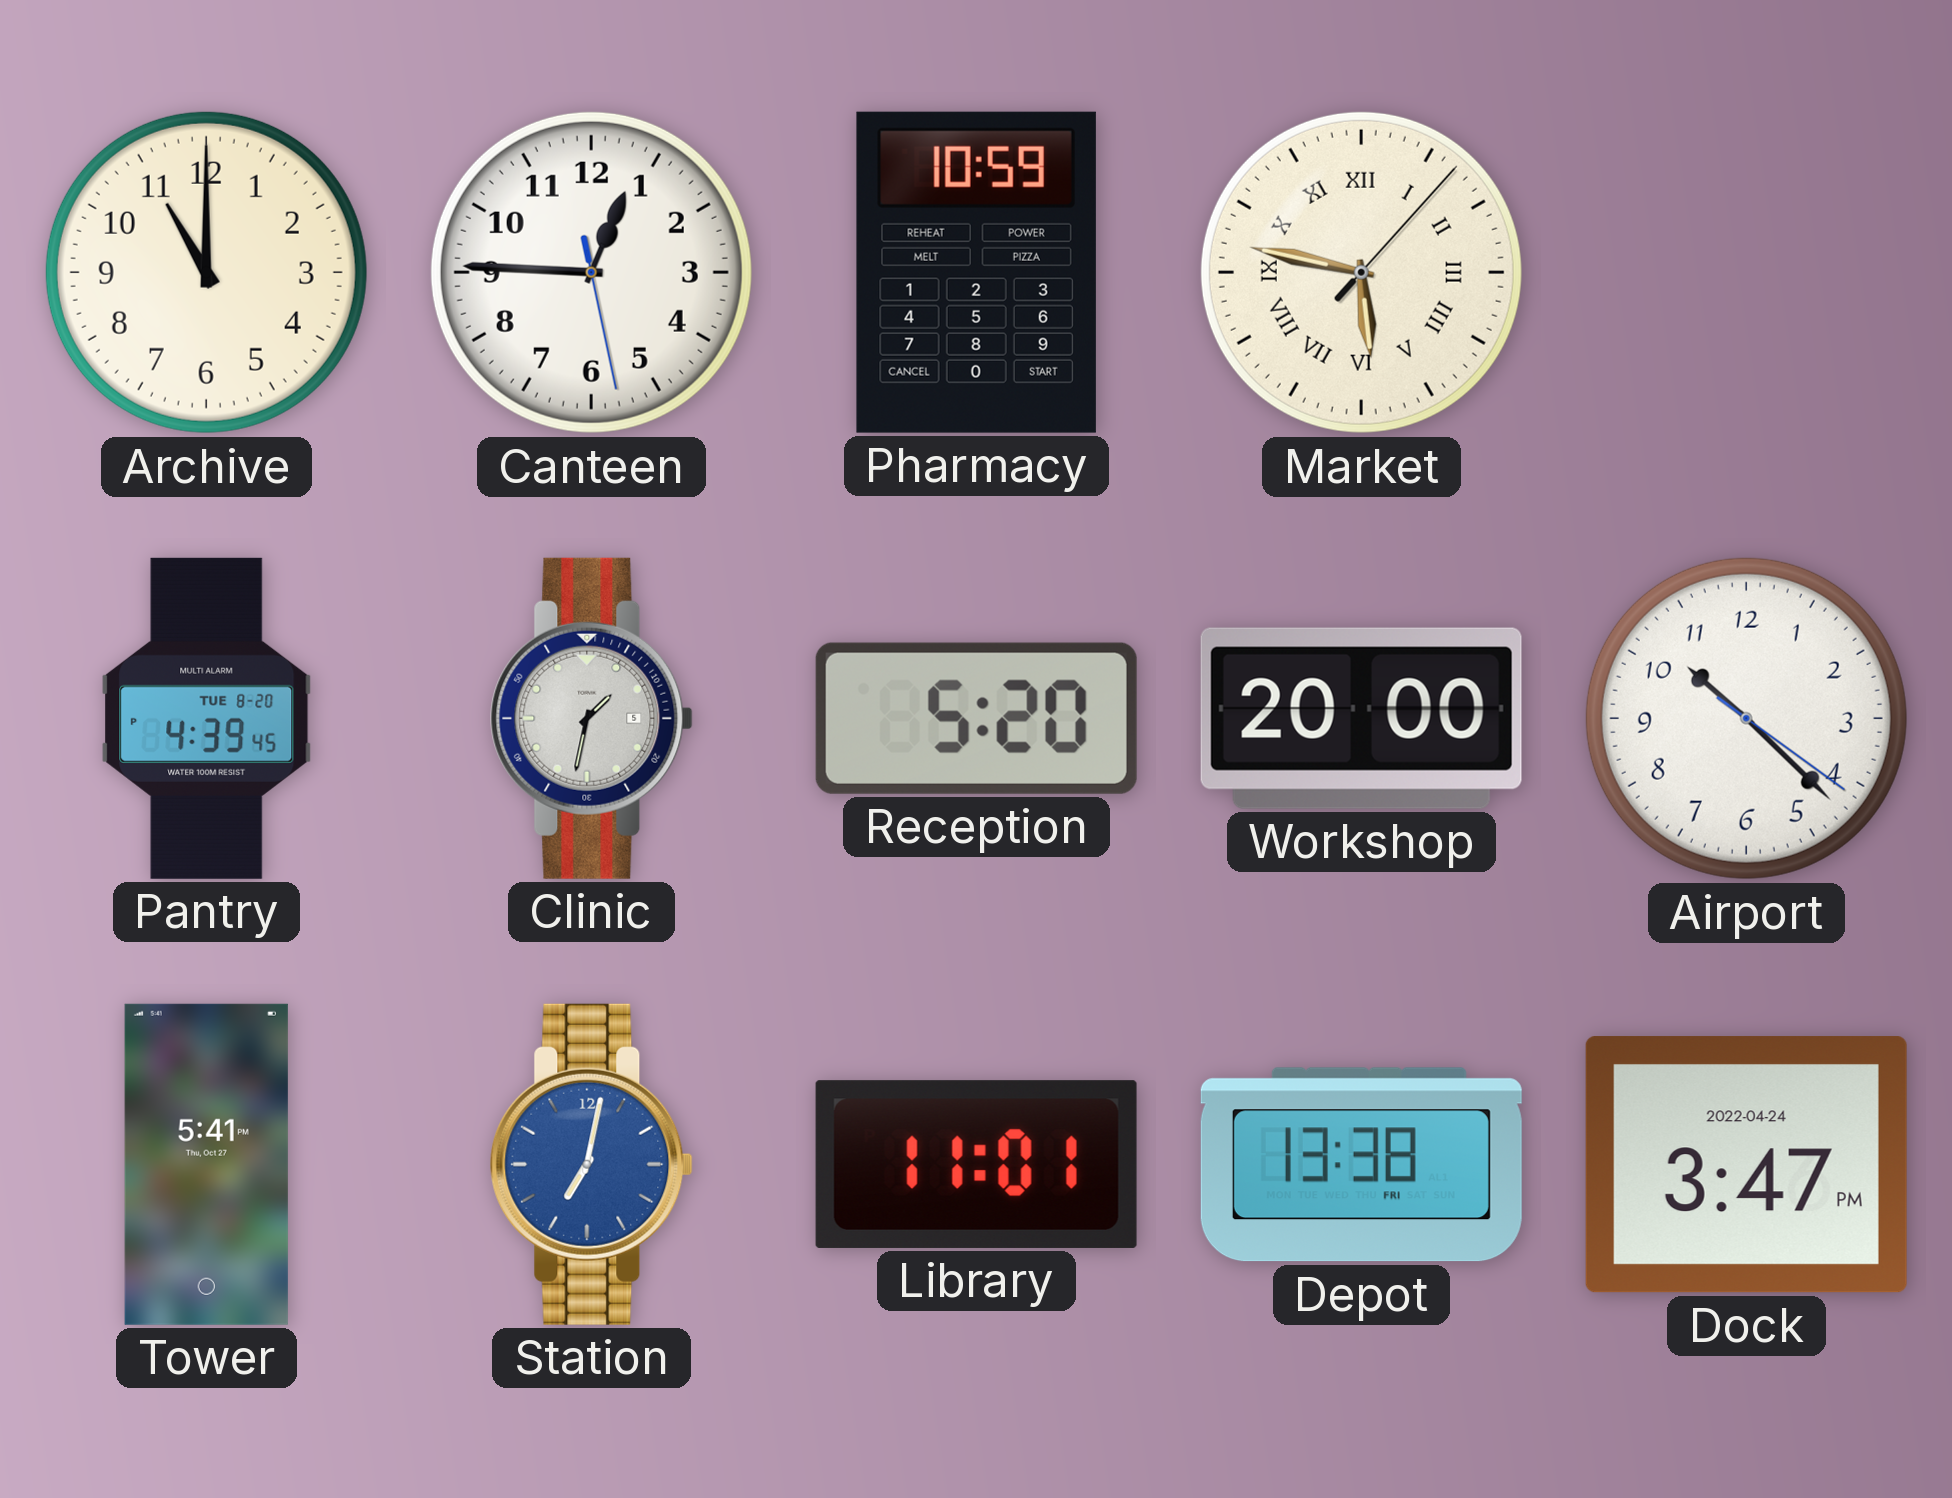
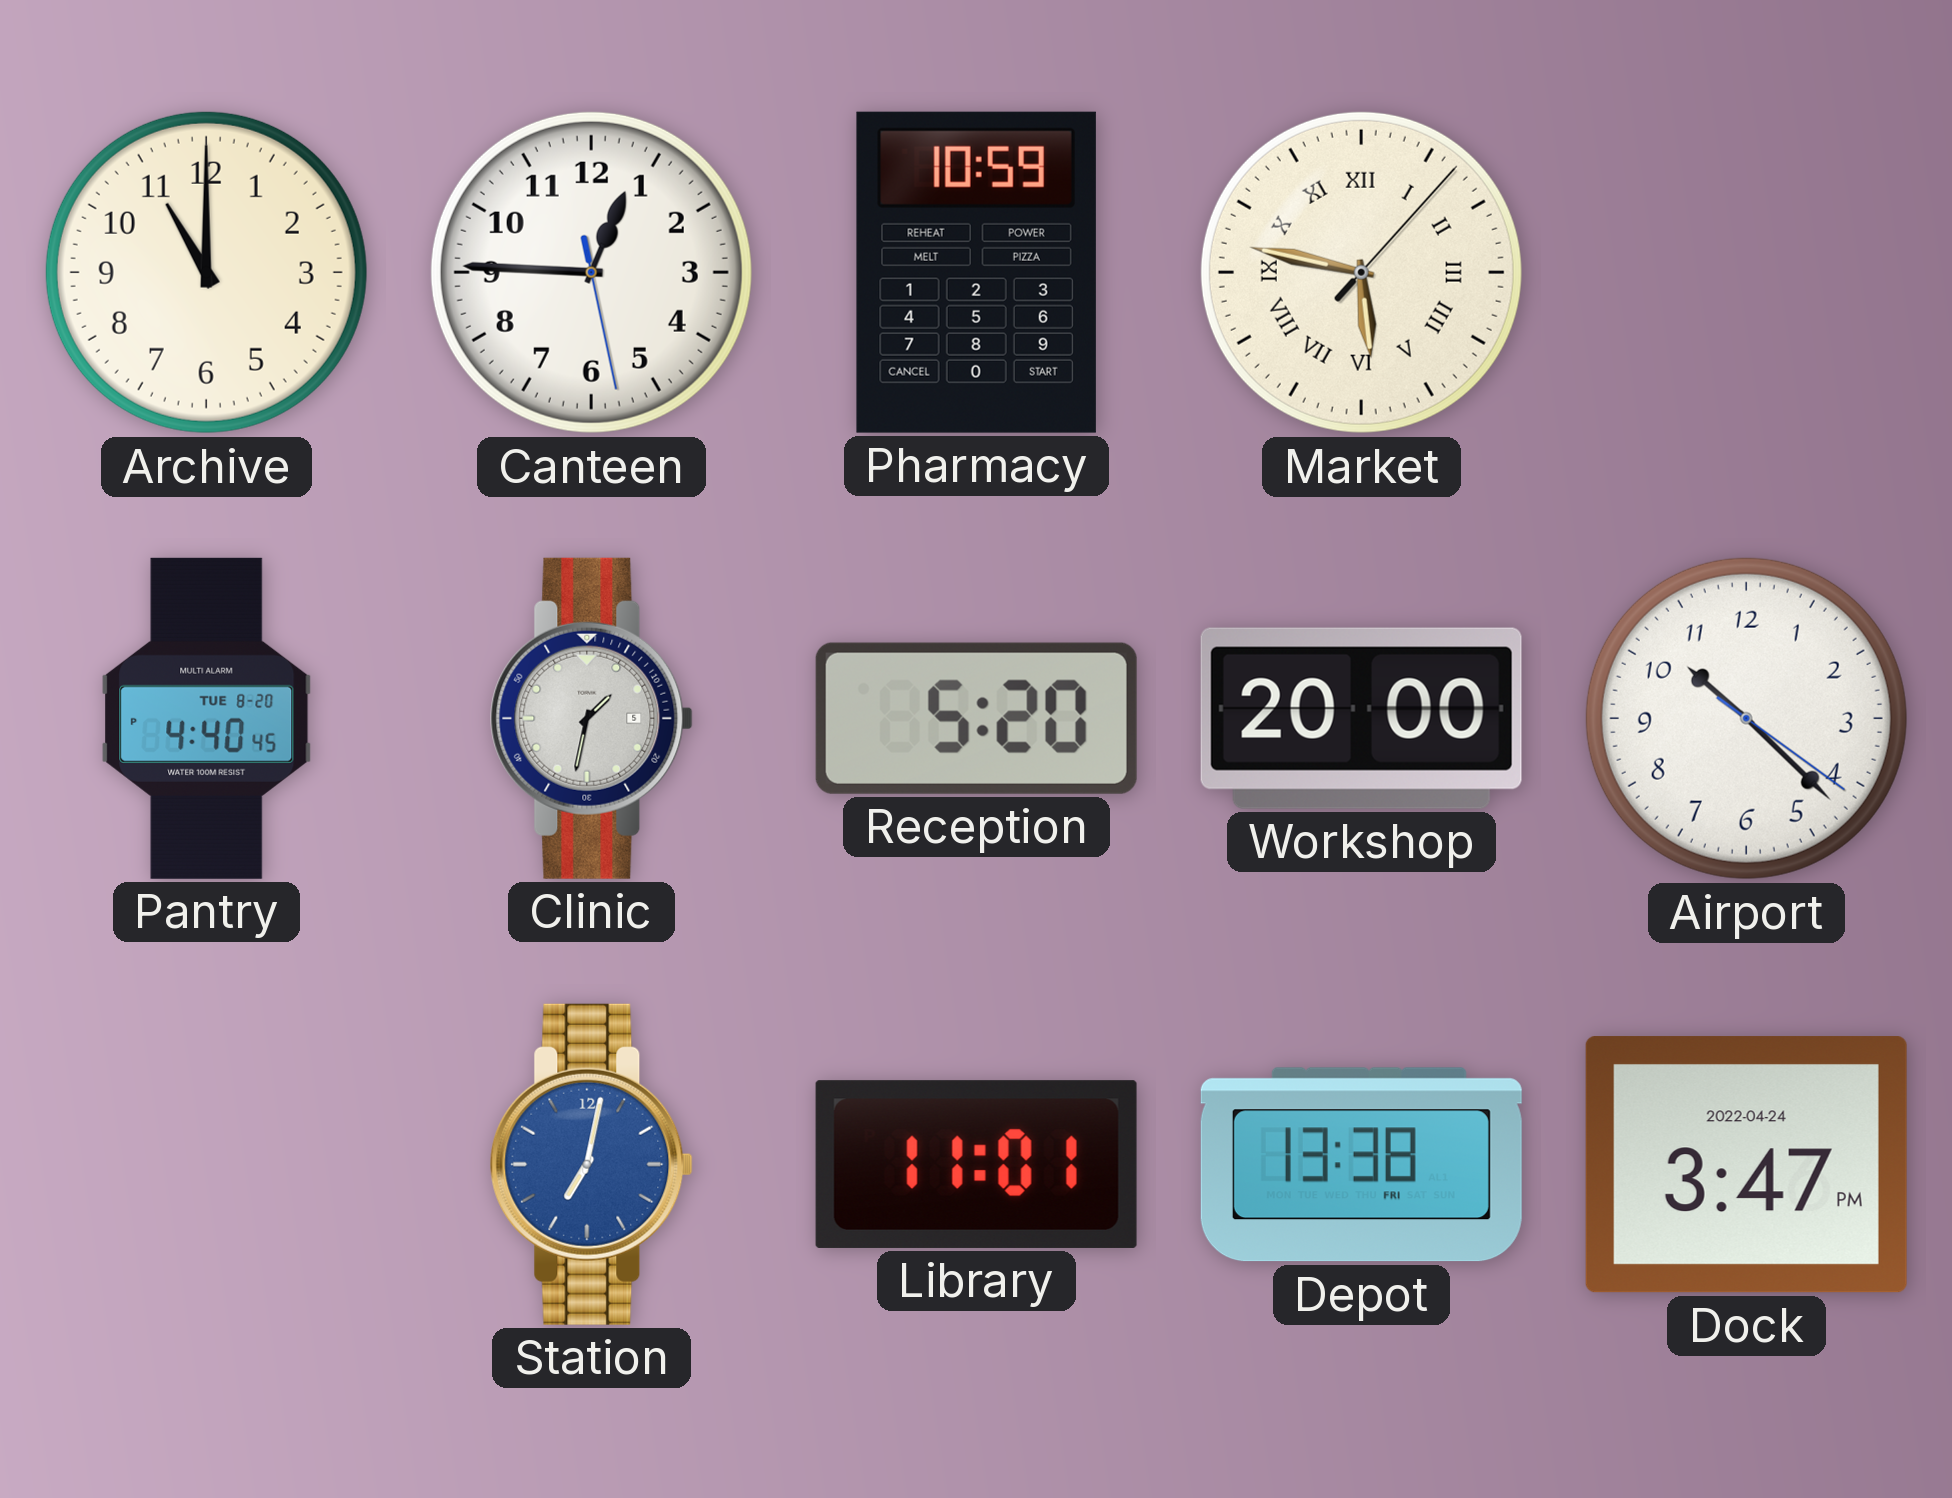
Pantry: 4:39 -> 4:40
Tower: 5:41 -> none
